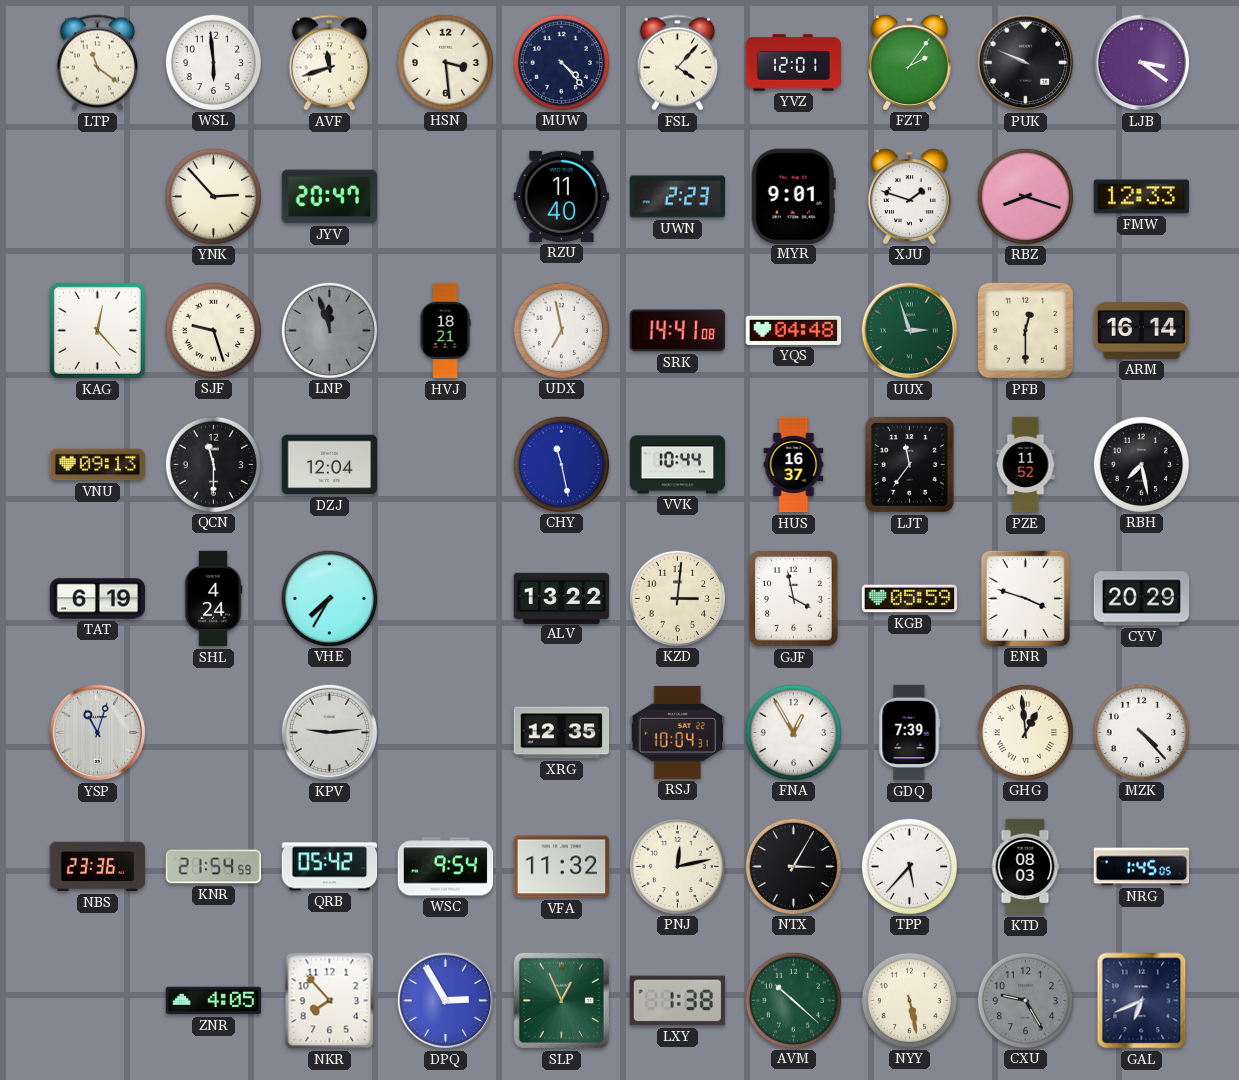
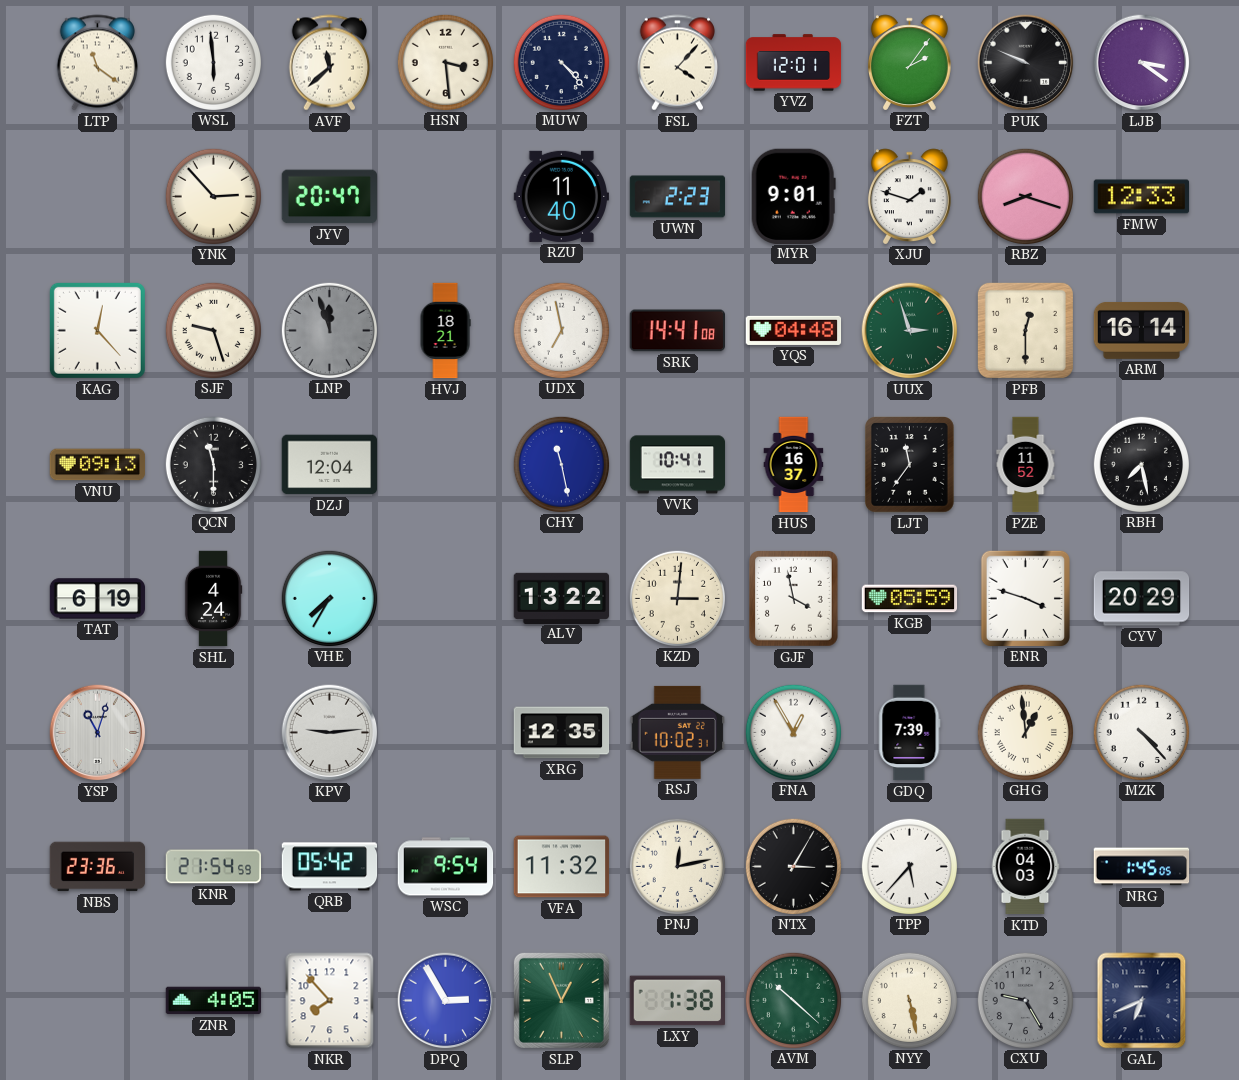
AVF: 11:42 -> 11:38
VVK: 10:44 -> 10:41
RSJ: 10:04 -> 10:02
KTD: 08:03 -> 04:03
